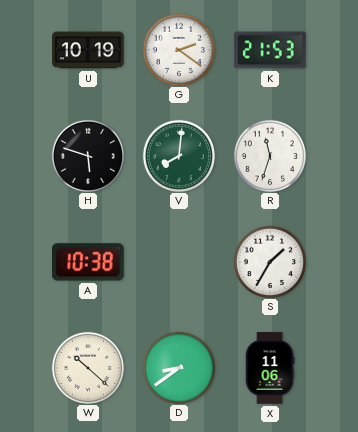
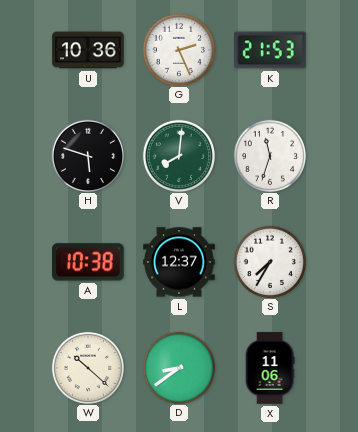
U: 10:19 -> 10:36
G: 2:21 -> 2:26
L: none -> 12:37
S: 1:35 -> 7:35
